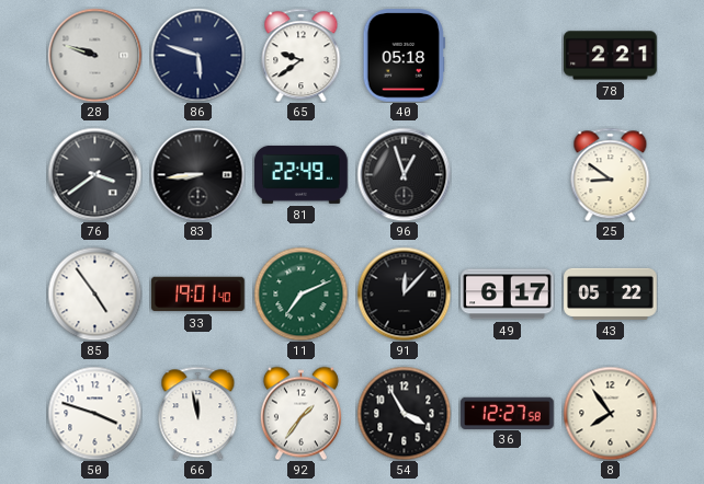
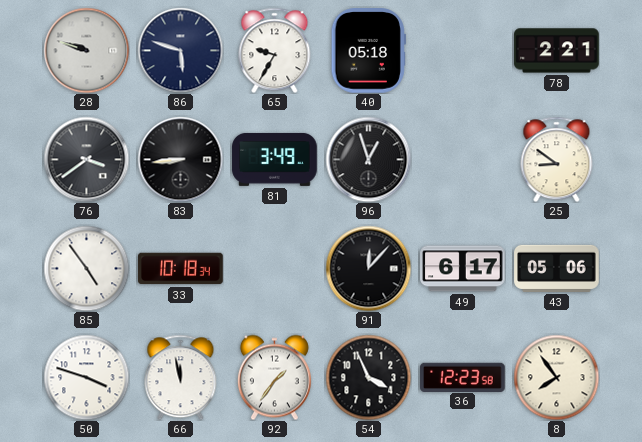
65: 9:39 -> 9:35
81: 22:49 -> 3:49
33: 19:01 -> 10:18
11: 7:11 -> none
43: 05:22 -> 05:06
54: 3:55 -> 3:56
36: 12:27 -> 12:23
